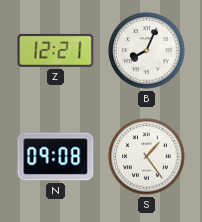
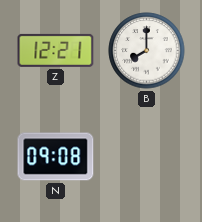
B: 8:04 -> 8:00
S: 1:24 -> none
